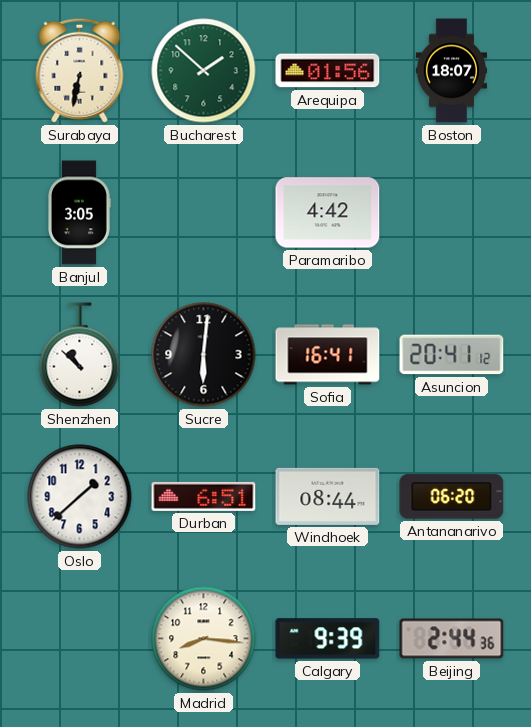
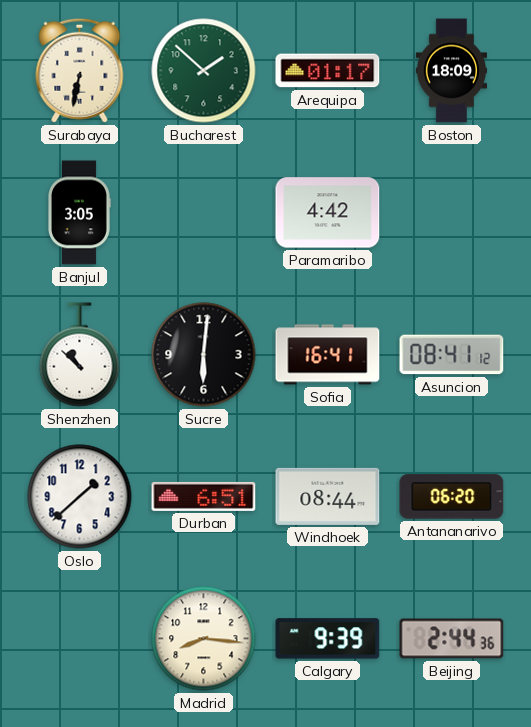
Arequipa: 01:56 -> 01:17
Boston: 18:07 -> 18:09
Asuncion: 20:41 -> 08:41
